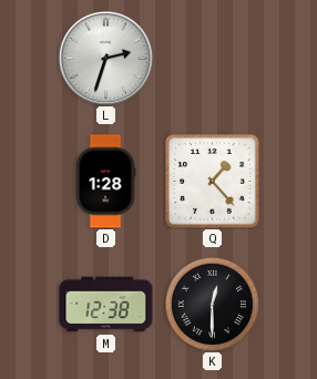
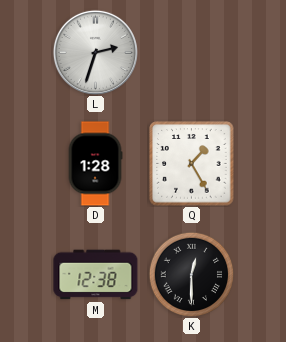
Q: 1:23 -> 1:25
